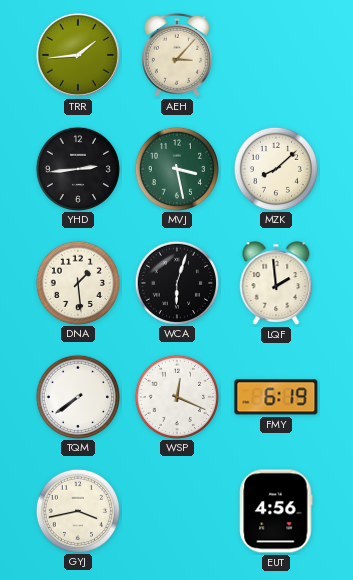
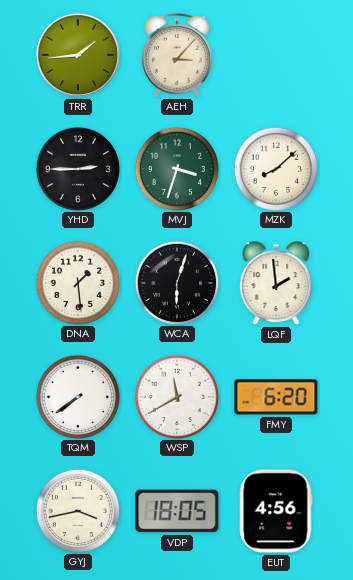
YHD: 2:44 -> 2:45
MVJ: 3:28 -> 3:33
WSP: 12:19 -> 11:40
FMY: 6:19 -> 6:20
VDP: none -> 18:05
